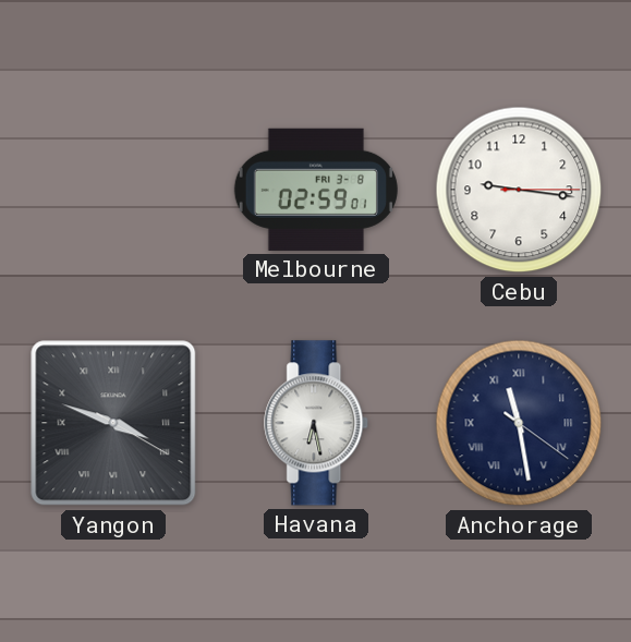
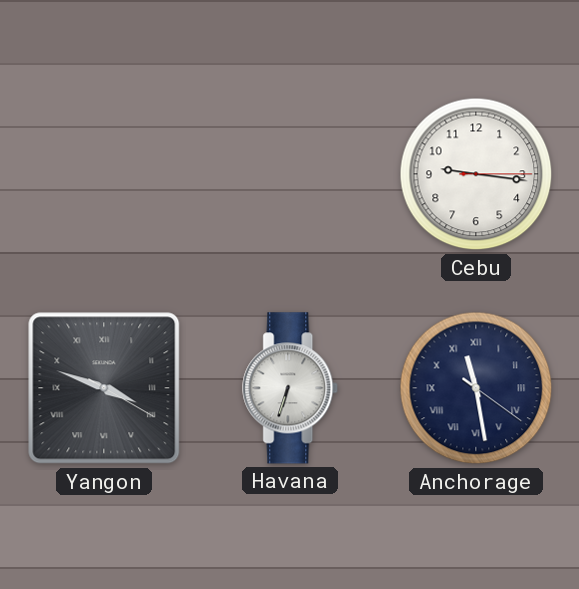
Melbourne: 02:59 -> none
Havana: 6:28 -> 6:33
